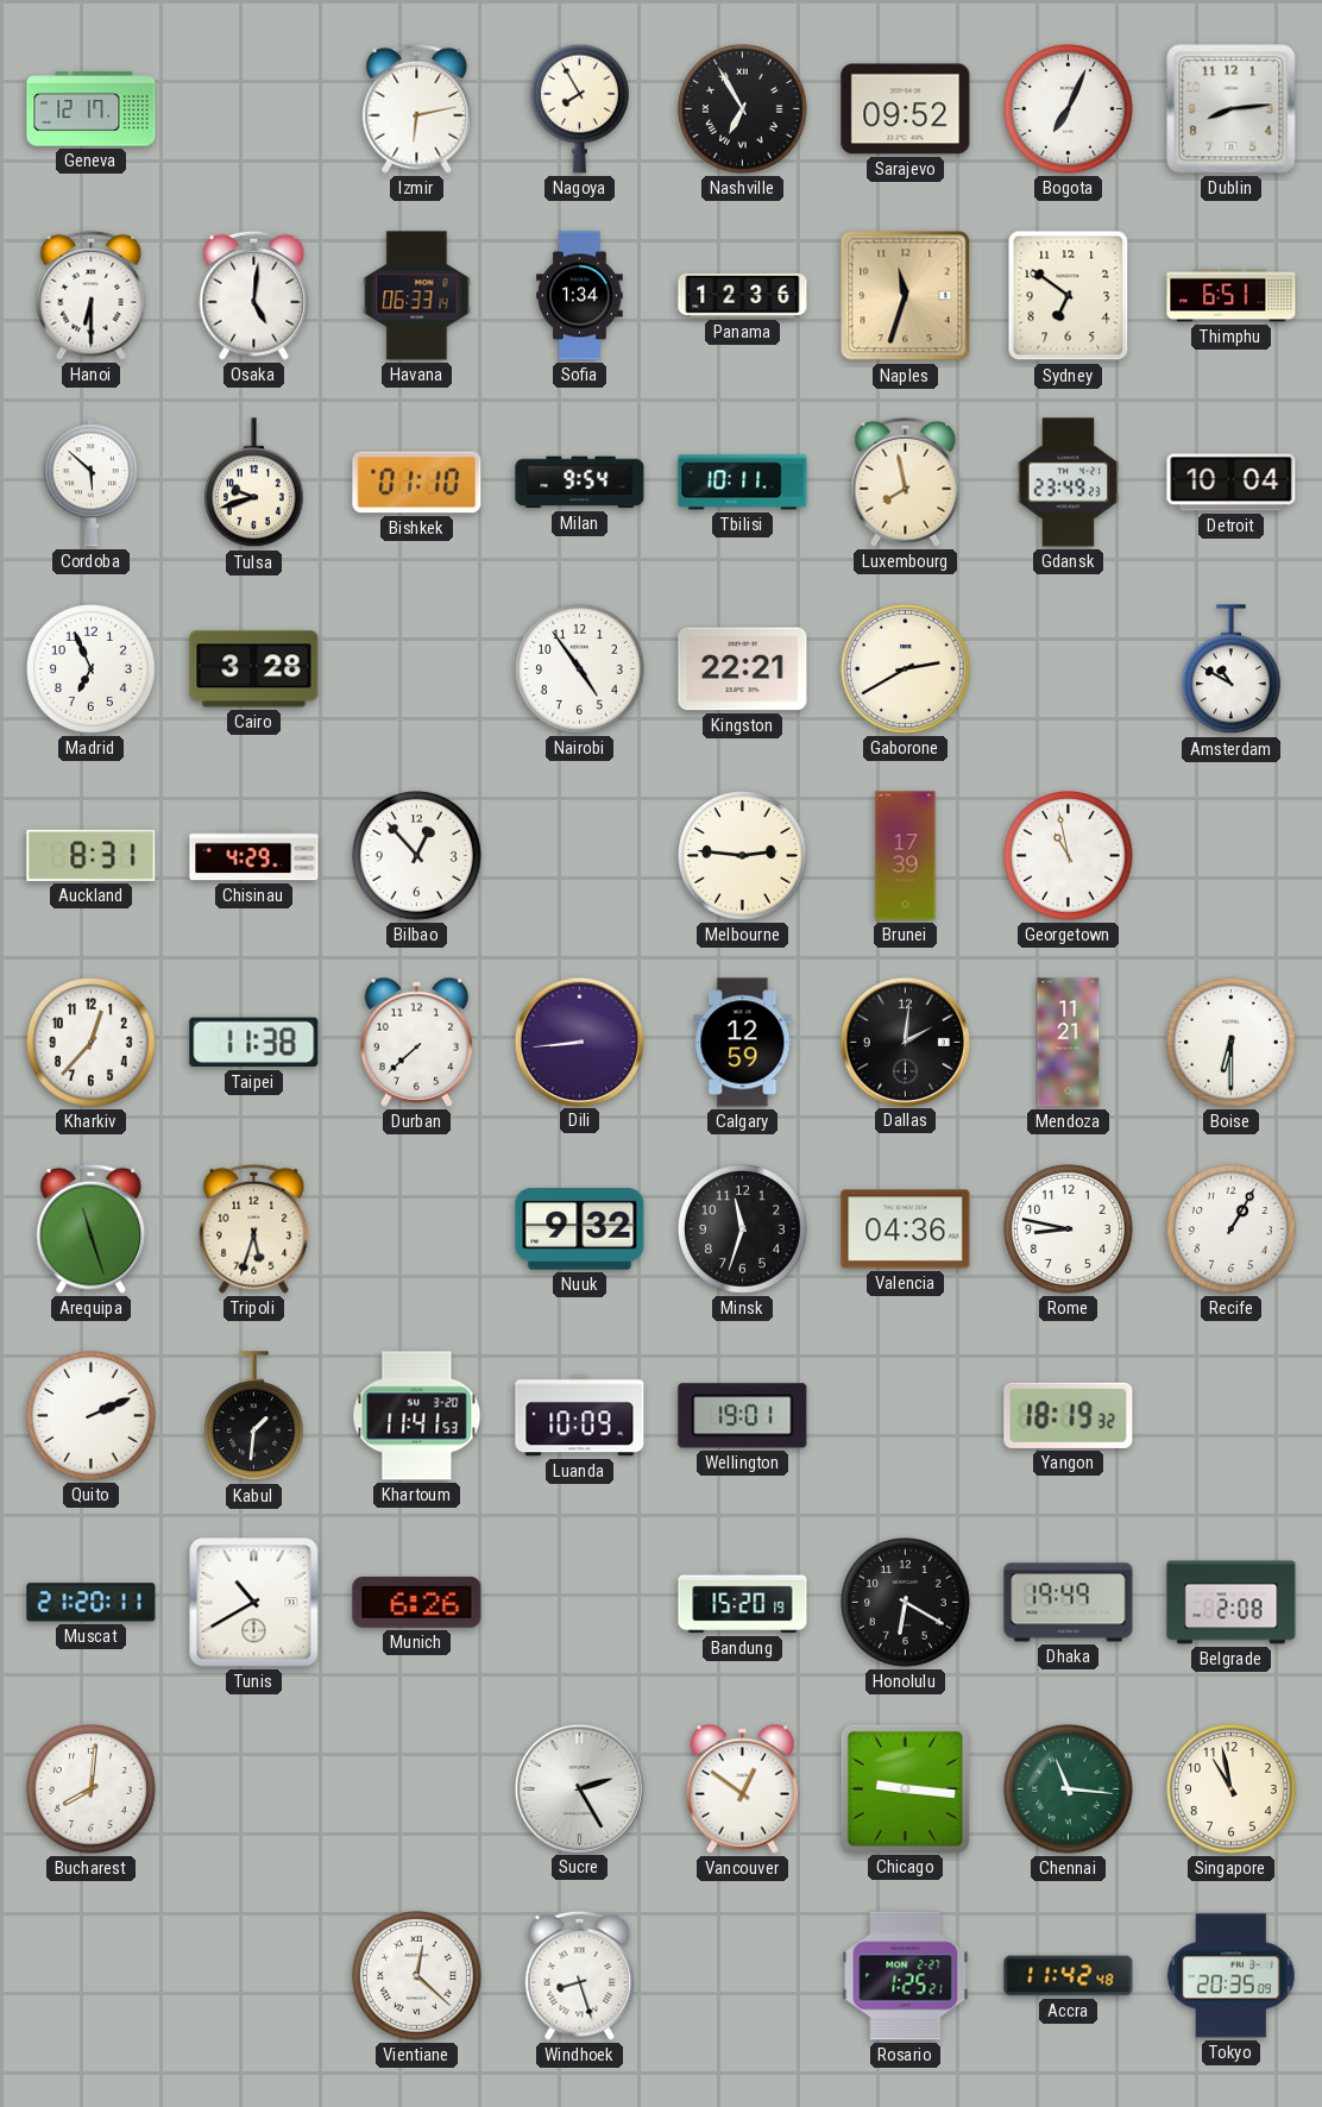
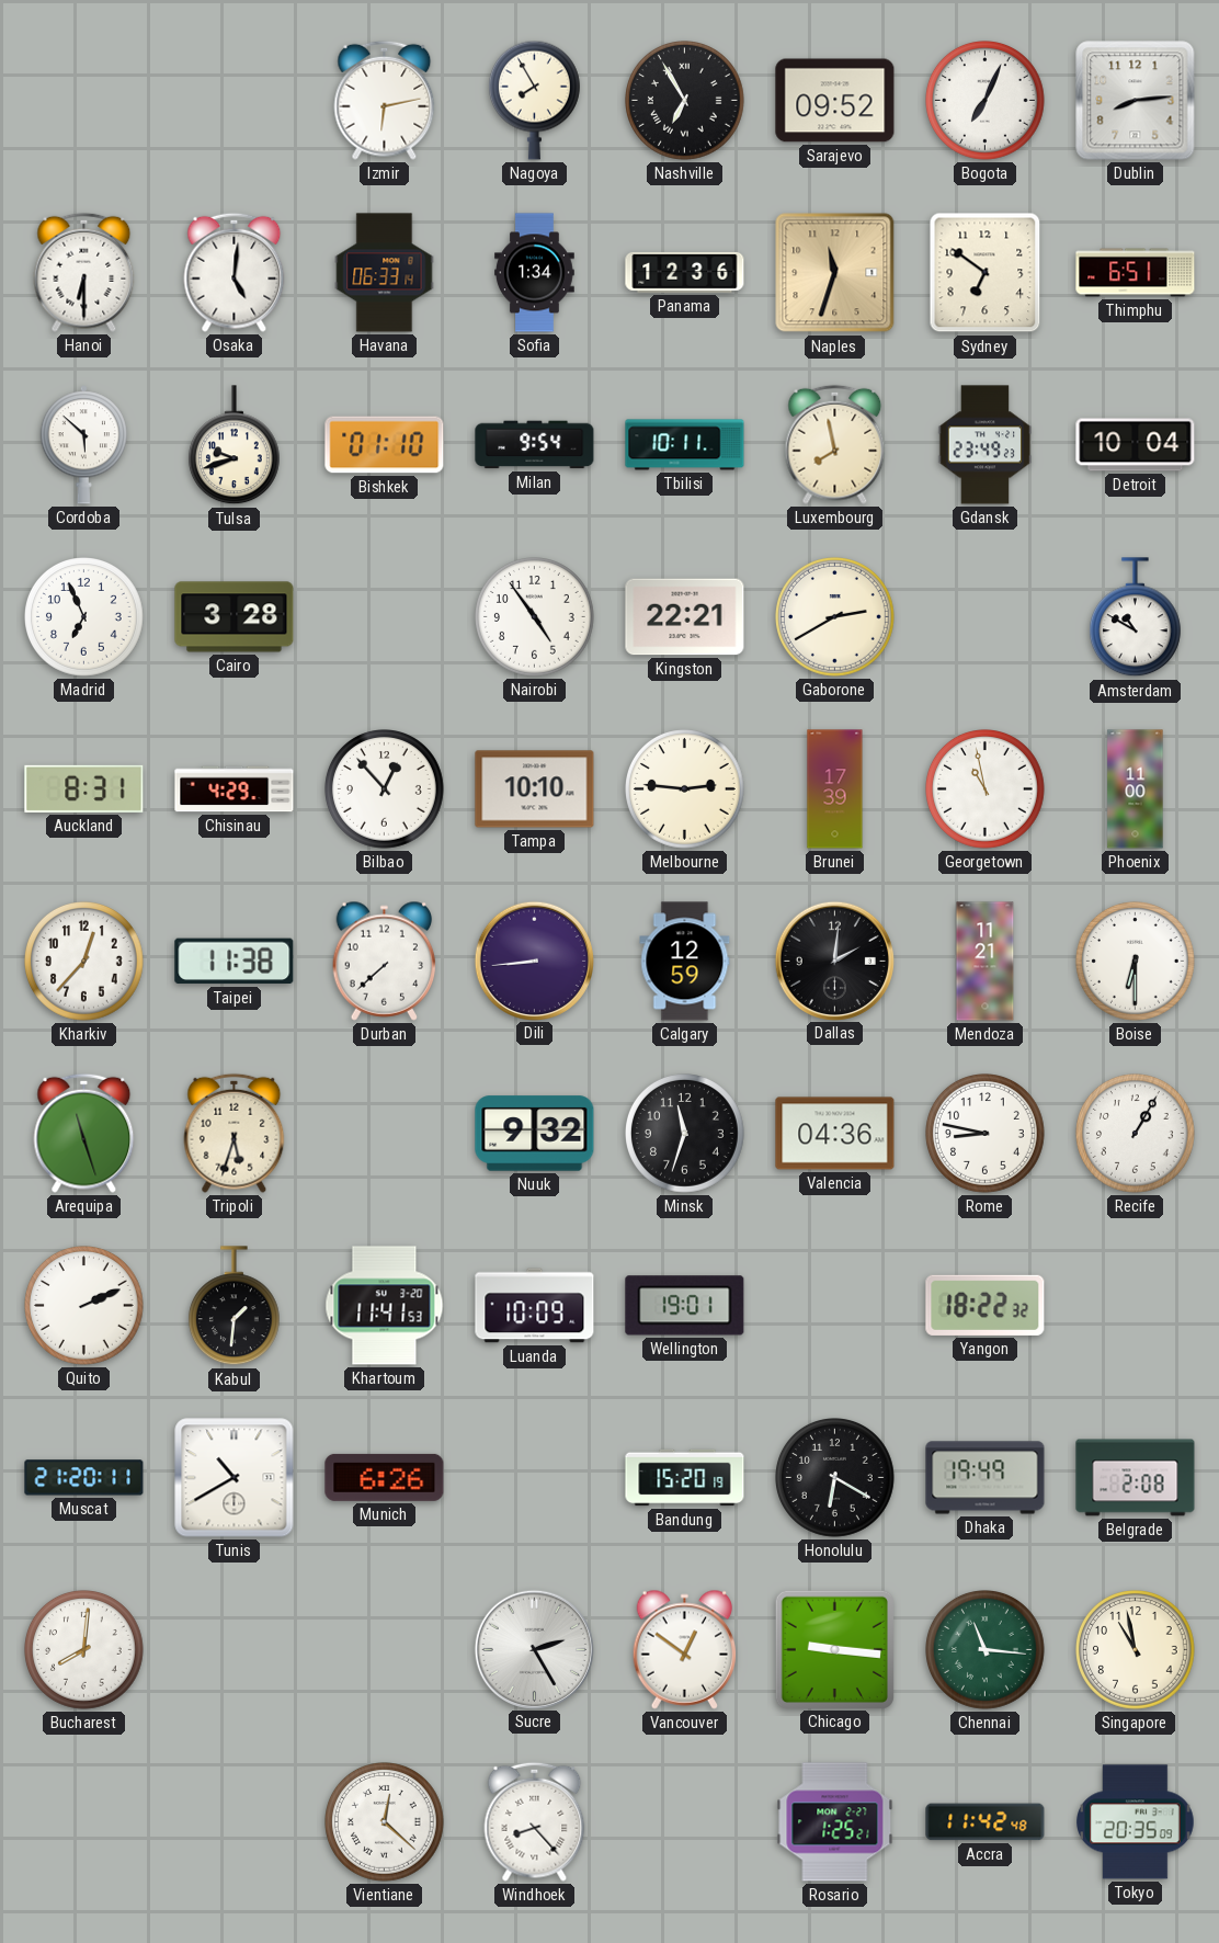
Geneva: 12:17 -> none
Tampa: none -> 10:10
Phoenix: none -> 11:00
Yangon: 18:19 -> 18:22
Windhoek: 8:27 -> 8:23
